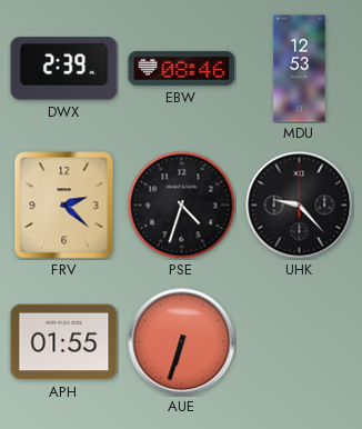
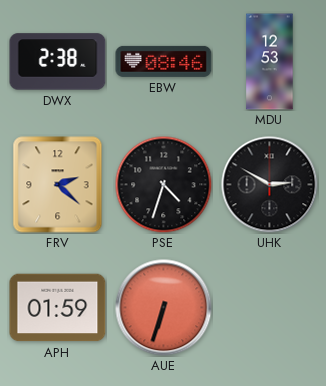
DWX: 2:39 -> 2:38
UHK: 9:23 -> 2:50
APH: 01:55 -> 01:59
